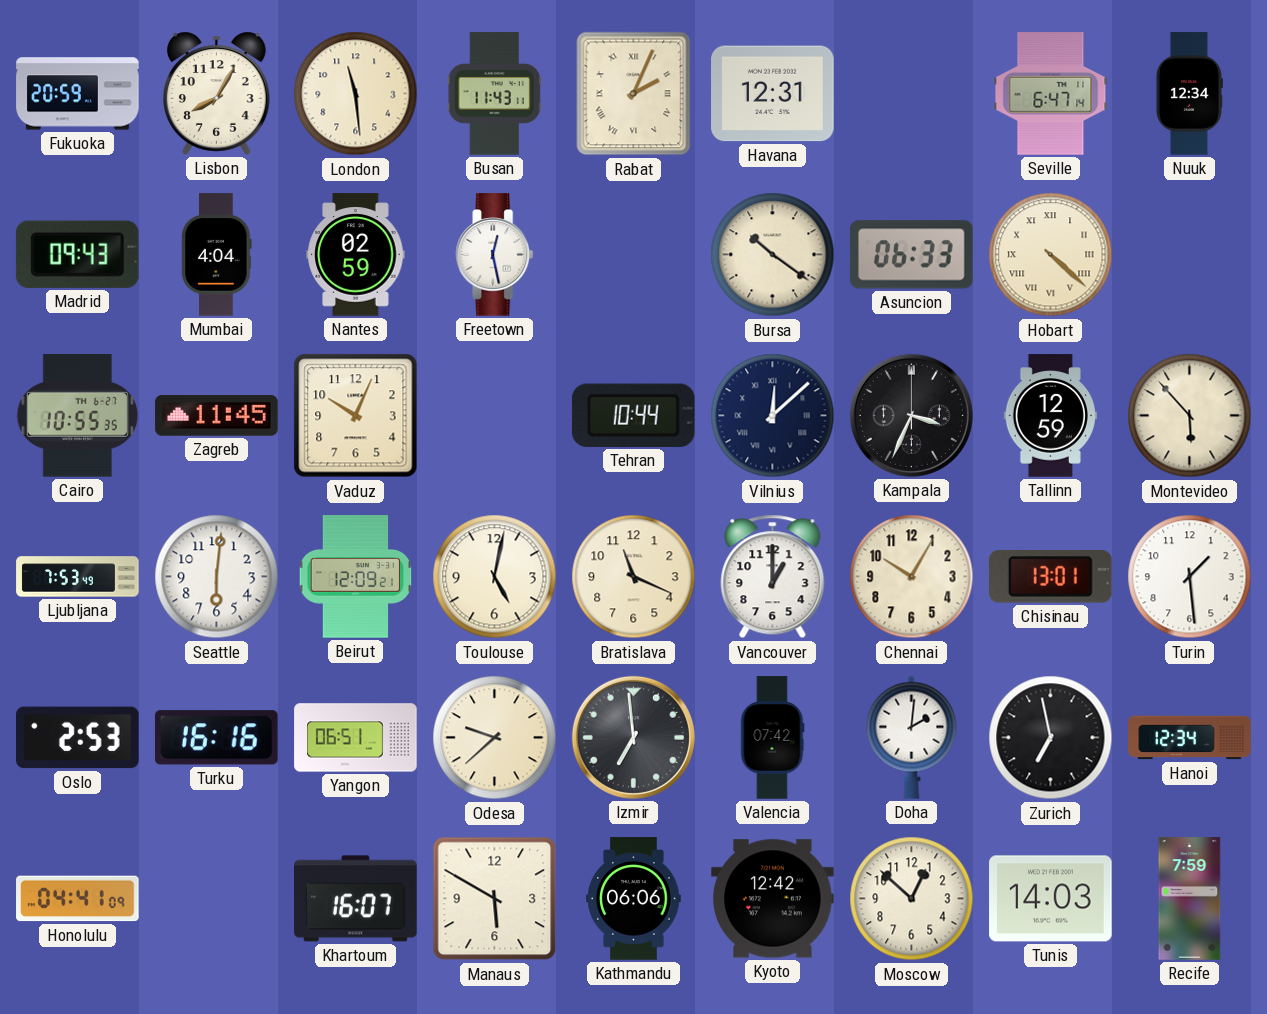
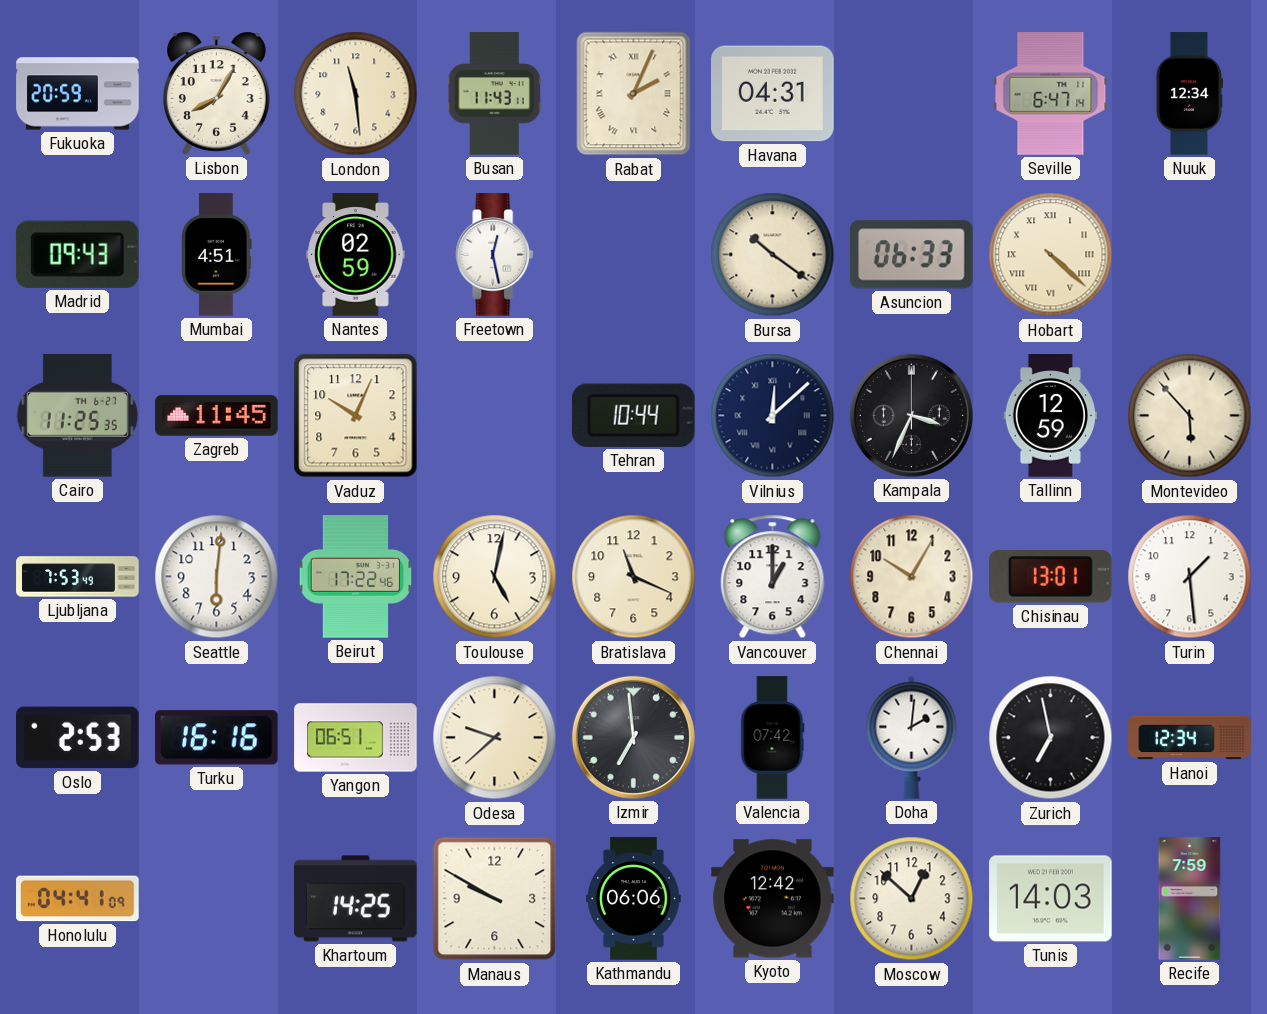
Havana: 12:31 -> 04:31
Mumbai: 4:04 -> 4:51
Cairo: 10:55 -> 11:25
Beirut: 12:09 -> 17:22
Khartoum: 16:07 -> 14:25
Manaus: 5:50 -> 9:50
